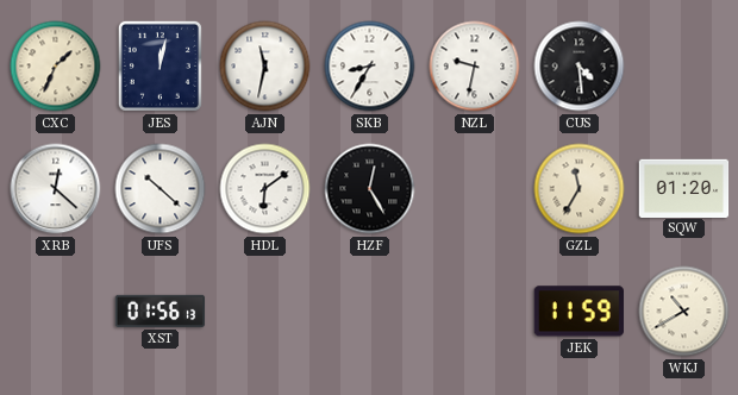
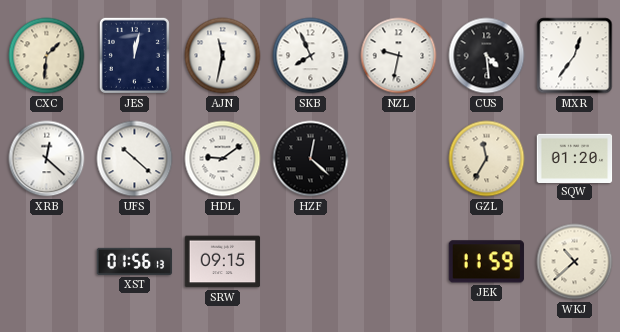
CXC: 1:34 -> 1:31
SKB: 8:35 -> 7:56
MXR: none -> 12:36
HDL: 6:09 -> 9:09
HZF: 12:25 -> 12:22
SRW: none -> 09:15
WKJ: 10:40 -> 10:38
